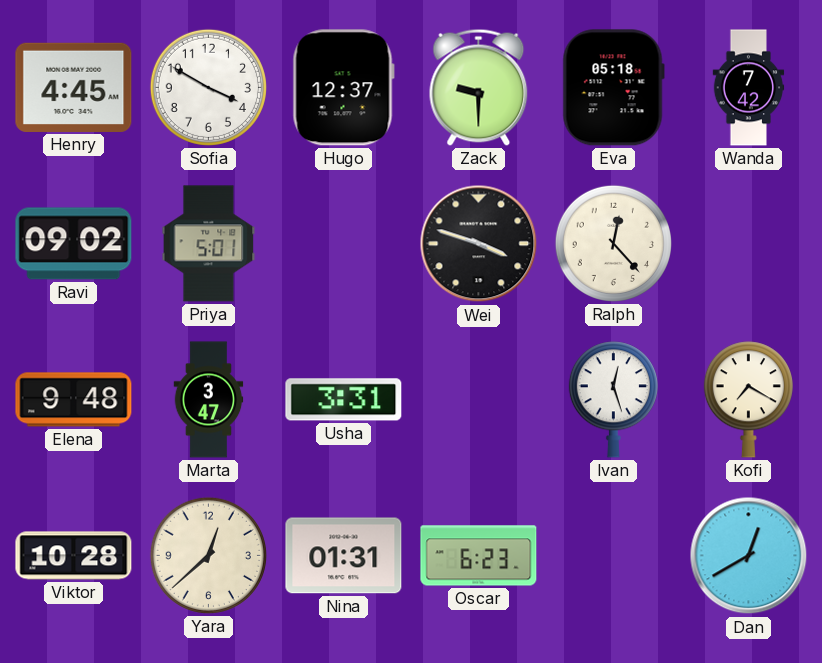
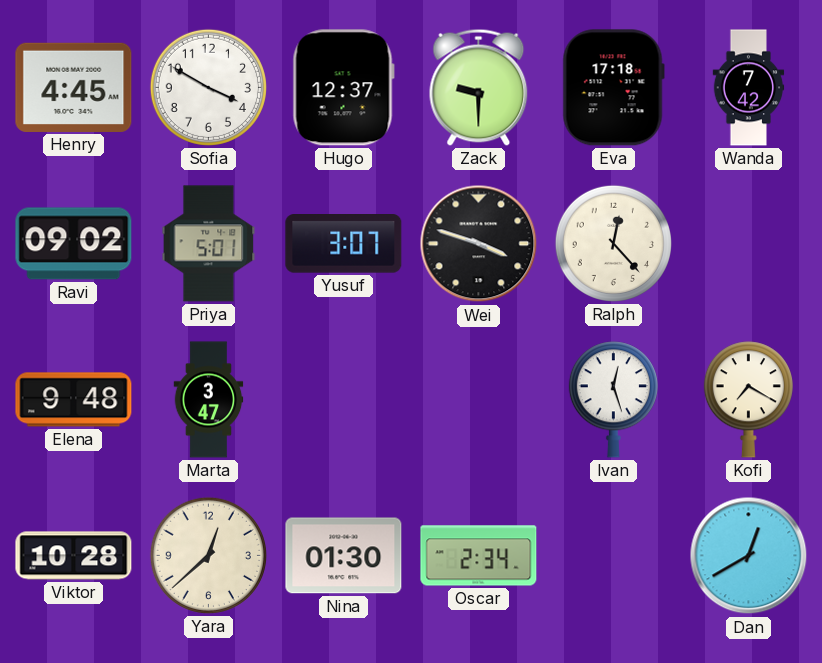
Eva: 05:18 -> 17:18
Yusuf: none -> 3:07
Usha: 3:31 -> none
Nina: 01:31 -> 01:30
Oscar: 6:23 -> 2:34
